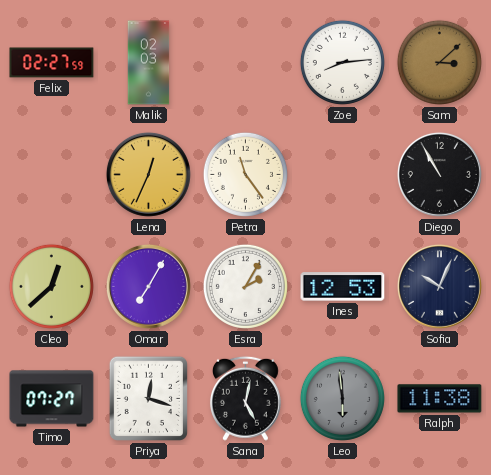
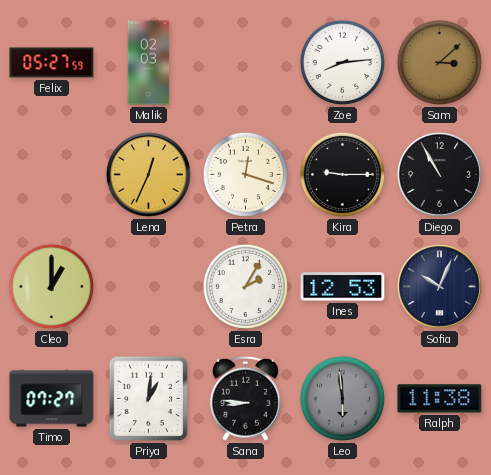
Felix: 02:27 -> 05:27
Petra: 11:24 -> 12:18
Kira: none -> 9:15
Cleo: 12:38 -> 1:00
Omar: 7:05 -> none
Priya: 12:18 -> 1:01
Sana: 5:02 -> 8:46
